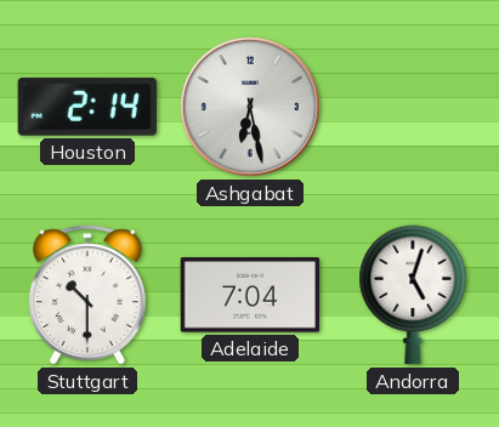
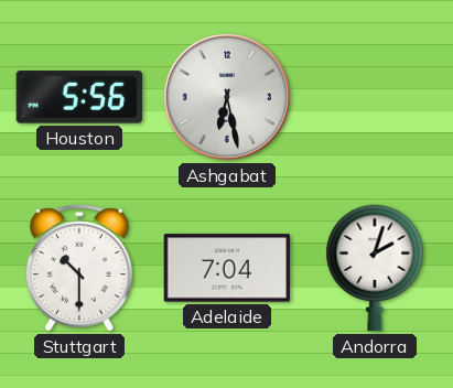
Houston: 2:14 -> 5:56
Andorra: 5:03 -> 2:03
